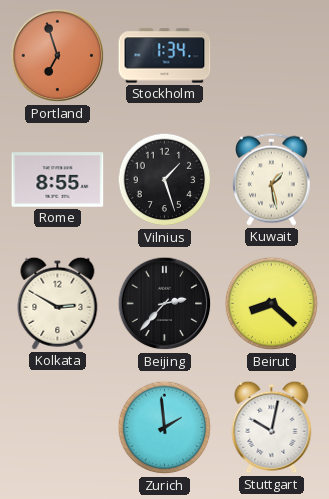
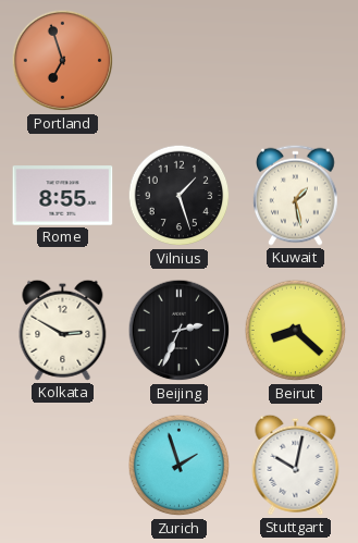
Stockholm: 1:34 -> none
Beijing: 2:37 -> 2:34
Zurich: 1:59 -> 1:57
